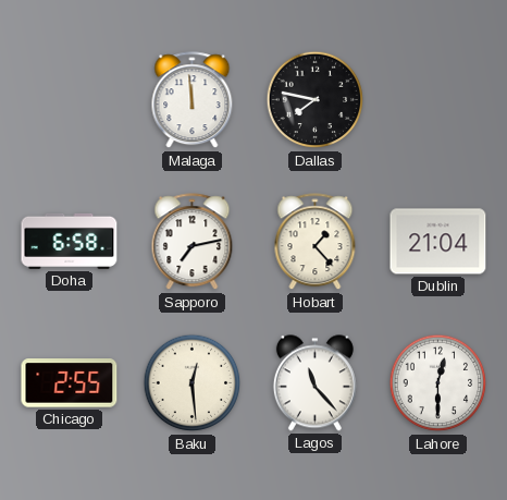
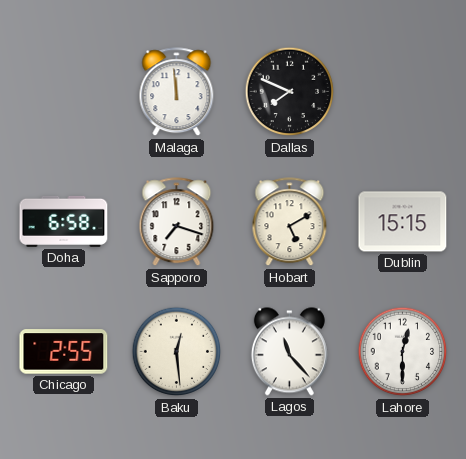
Dallas: 7:47 -> 7:49
Sapporo: 7:13 -> 7:18
Hobart: 1:23 -> 5:10
Dublin: 21:04 -> 15:15
